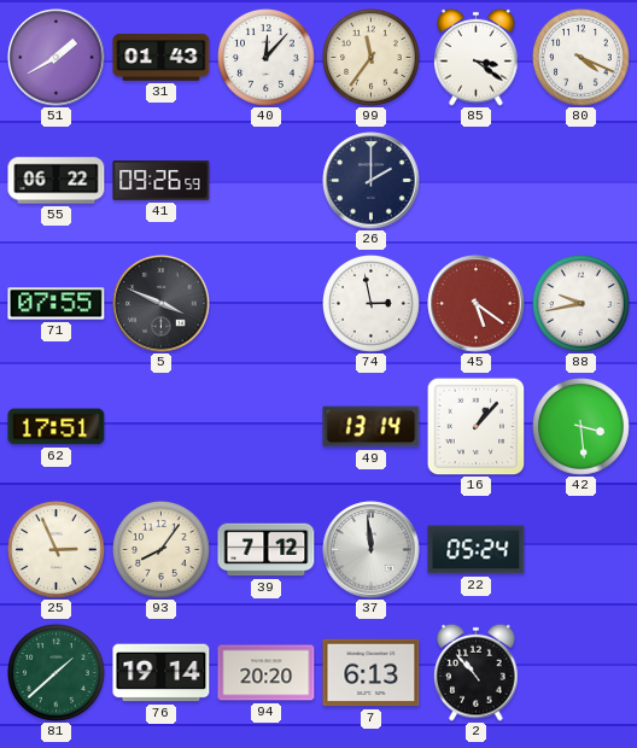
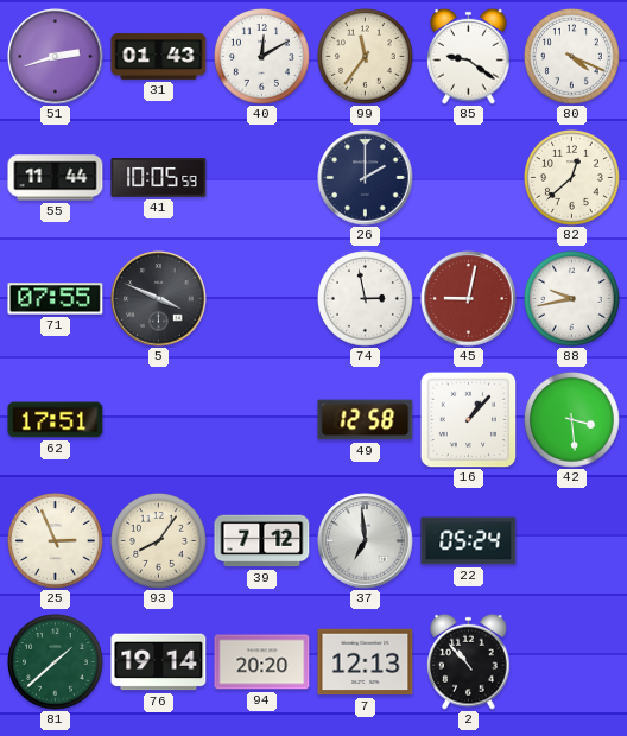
51: 1:40 -> 2:42
40: 12:07 -> 12:10
85: 3:21 -> 9:21
55: 06:22 -> 11:44
41: 09:26 -> 10:05
82: none -> 12:38
45: 5:21 -> 9:02
49: 13:14 -> 12:58
37: 11:59 -> 6:59
7: 6:13 -> 12:13
